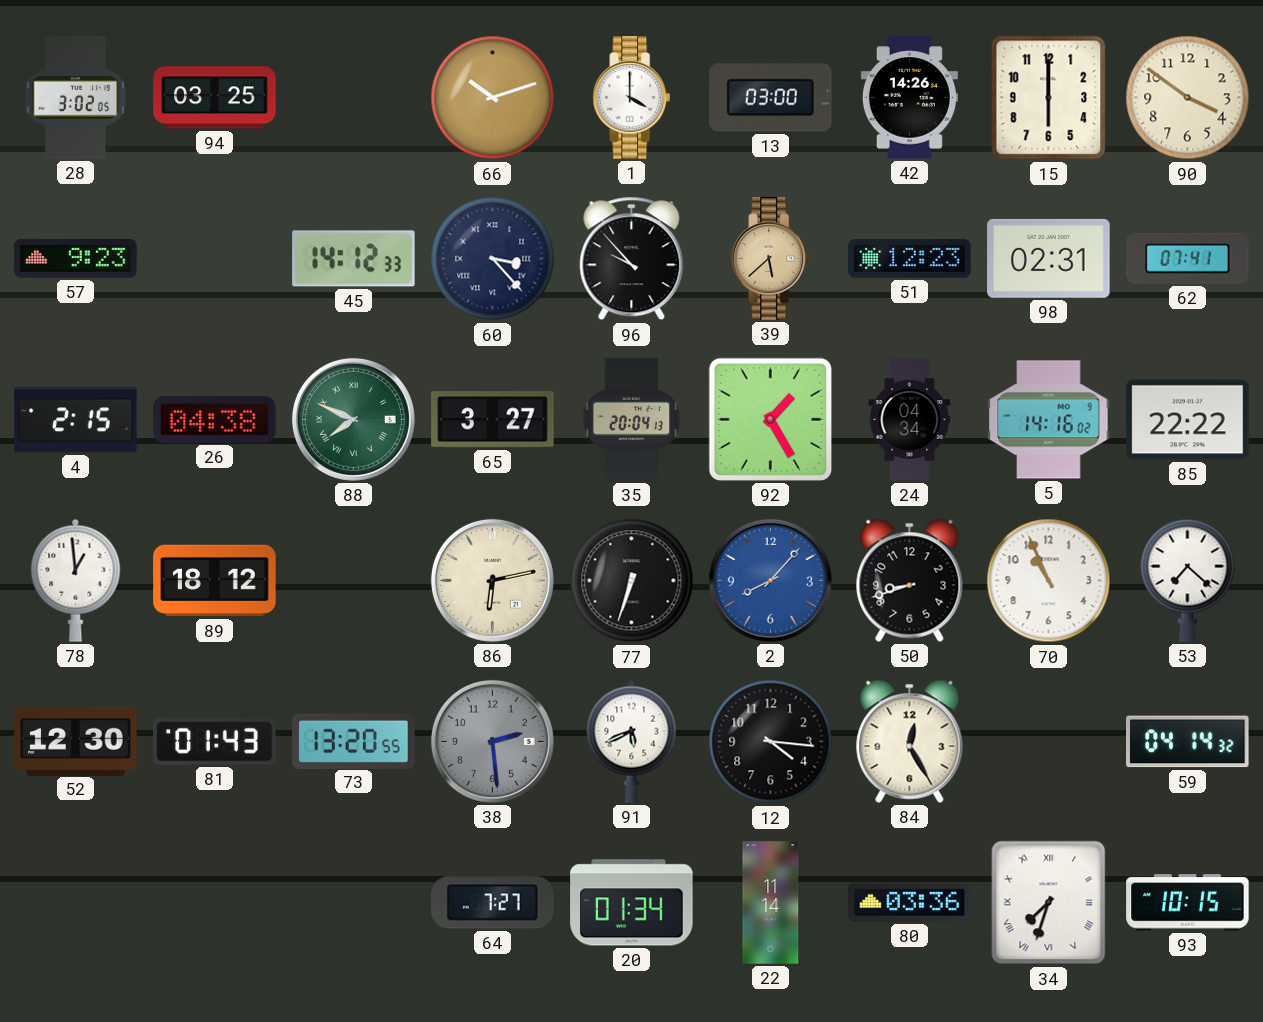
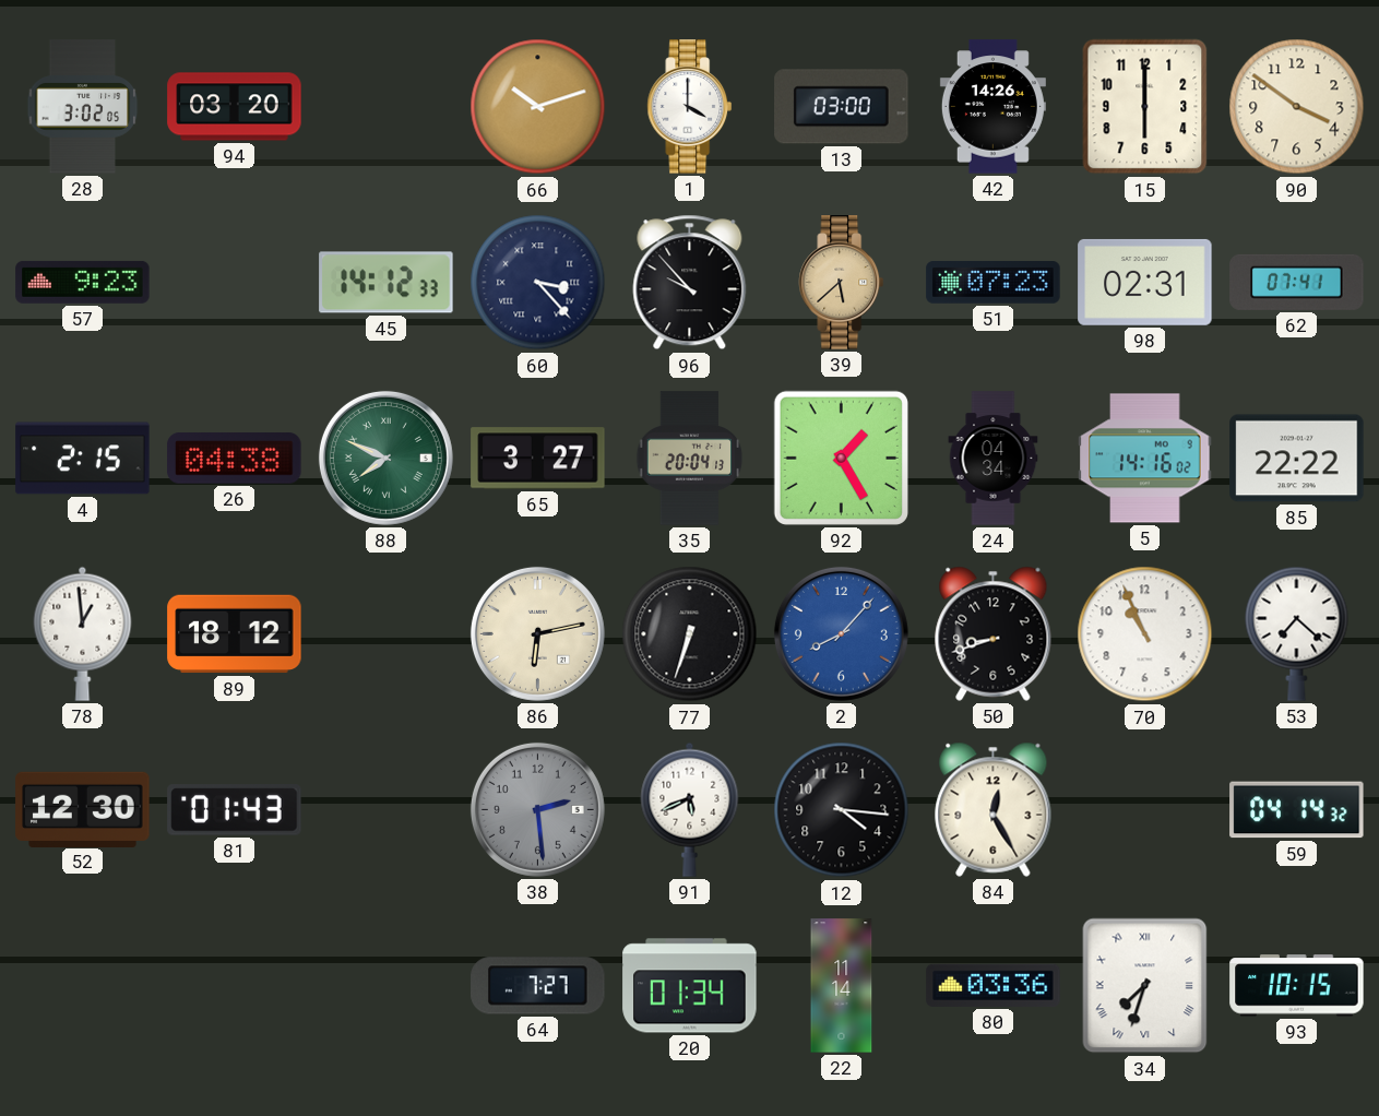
94: 03:25 -> 03:20
51: 12:23 -> 07:23
73: 13:20 -> none
